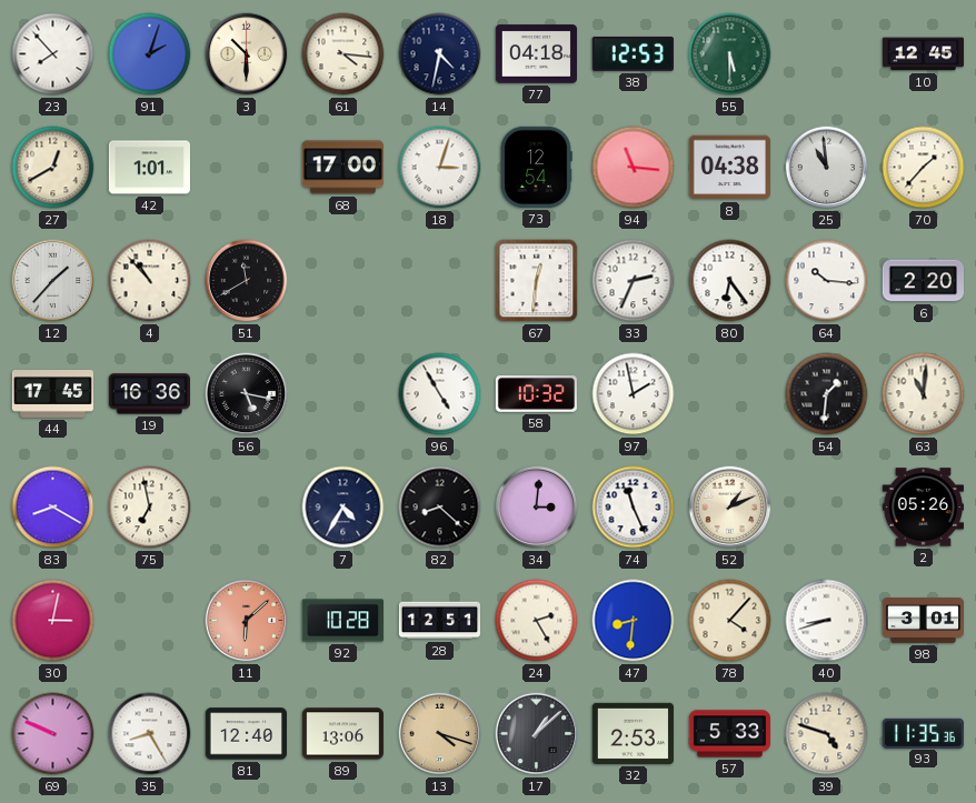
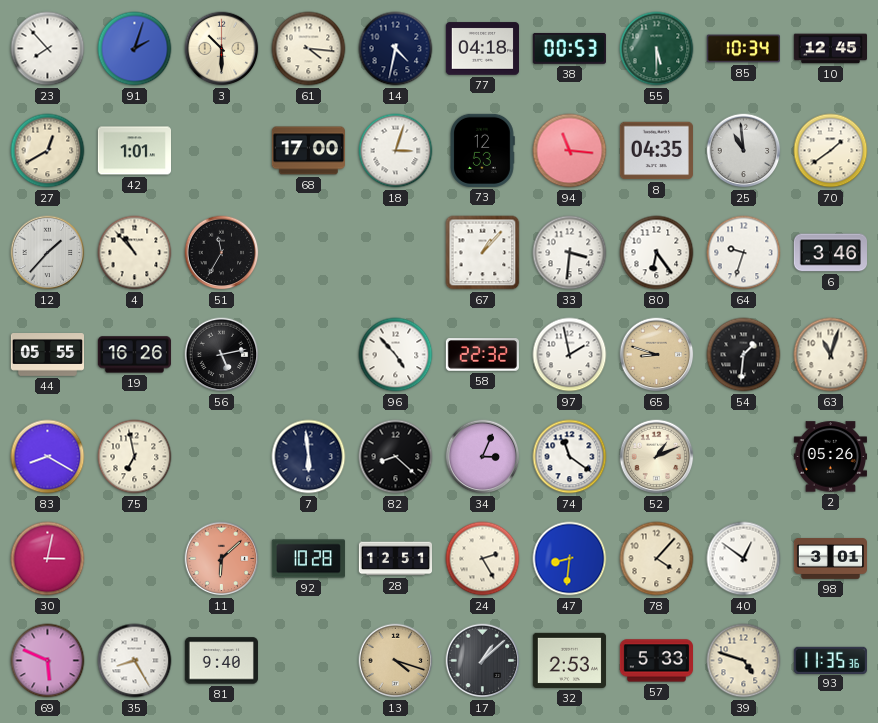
38: 12:53 -> 00:53
85: none -> 10:34
73: 12:54 -> 12:53
8: 04:38 -> 04:35
70: 1:37 -> 1:39
51: 11:40 -> 11:35
67: 12:31 -> 1:07
33: 2:34 -> 3:31
64: 10:16 -> 9:33
6: 2:20 -> 3:46
44: 17:45 -> 05:55
19: 16:36 -> 16:26
56: 5:17 -> 5:13
96: 4:55 -> 4:53
58: 10:32 -> 22:32
65: none -> 8:48
63: 11:01 -> 11:03
7: 4:35 -> 5:59
34: 3:01 -> 3:04
74: 11:26 -> 11:21
40: 8:42 -> 12:51
69: 9:49 -> 5:49
81: 12:40 -> 9:40
89: 13:06 -> none
